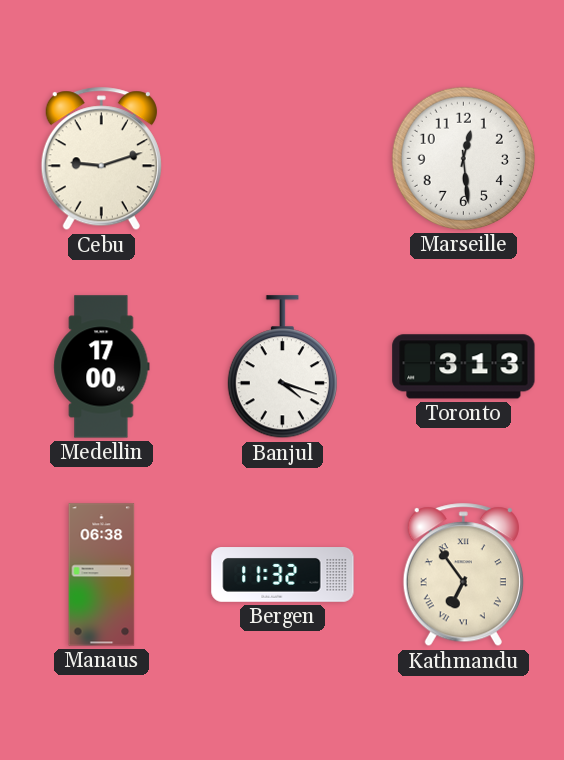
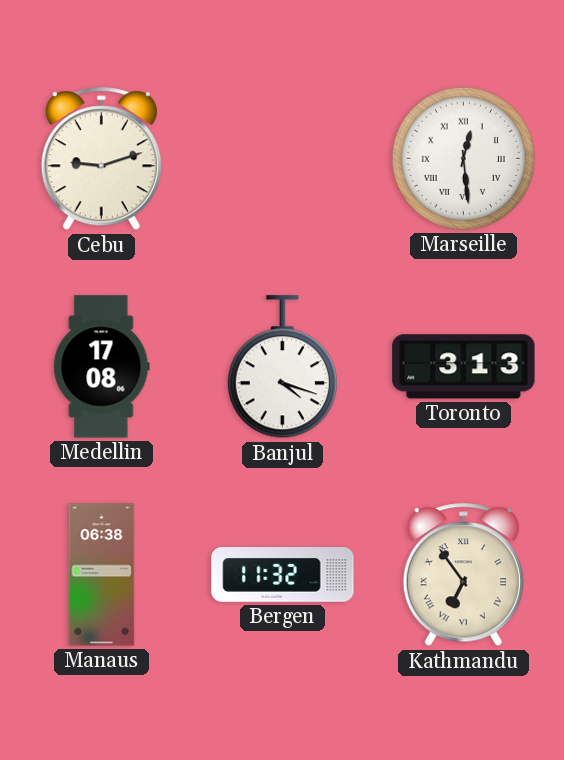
Marseille numerals: Arabic -> Roman
Medellin: 17:00 -> 17:08
